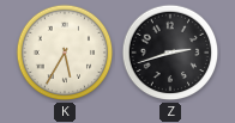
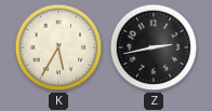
Z: 2:42 -> 2:43
